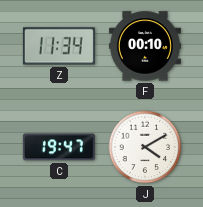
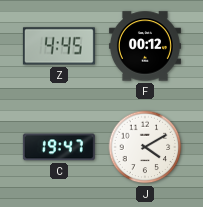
Z: 11:34 -> 4:45
F: 00:10 -> 00:12
